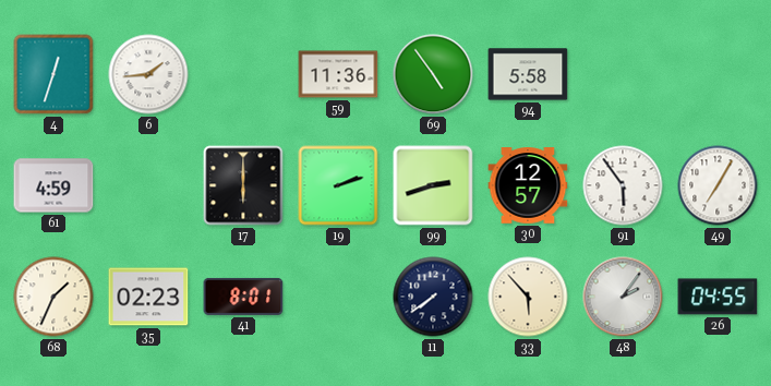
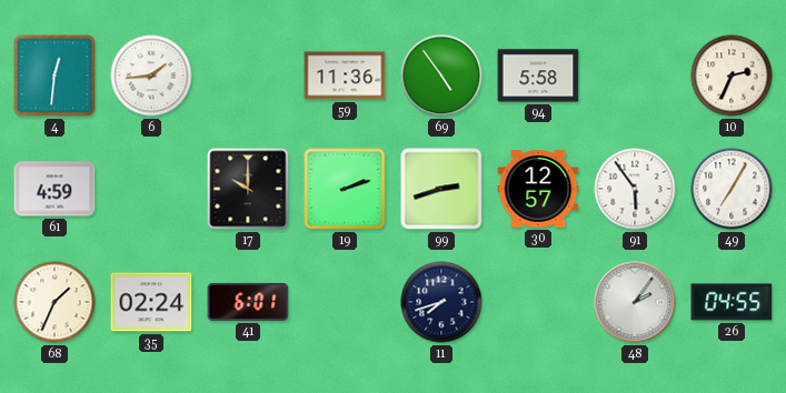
4: 12:33 -> 12:31
10: none -> 2:34
17: 6:00 -> 10:00
35: 02:23 -> 02:24
41: 8:01 -> 6:01
11: 7:39 -> 7:42
33: 5:53 -> none
